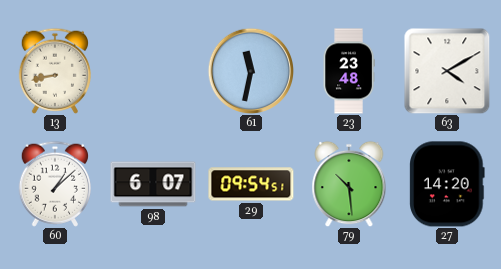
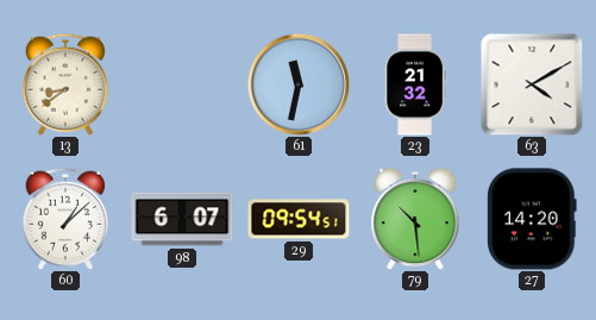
13: 8:43 -> 8:39
23: 23:48 -> 21:32
